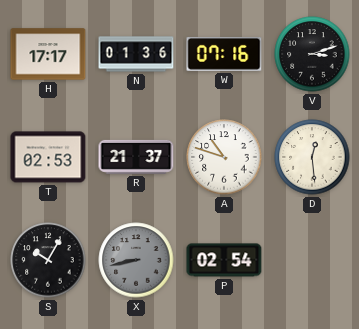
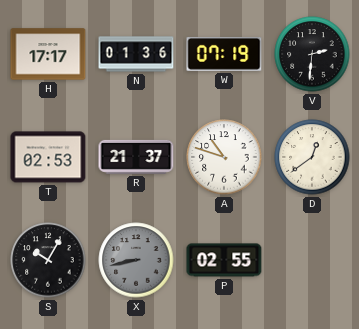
W: 07:16 -> 07:19
V: 3:12 -> 2:31
D: 12:29 -> 12:39
P: 02:54 -> 02:55
